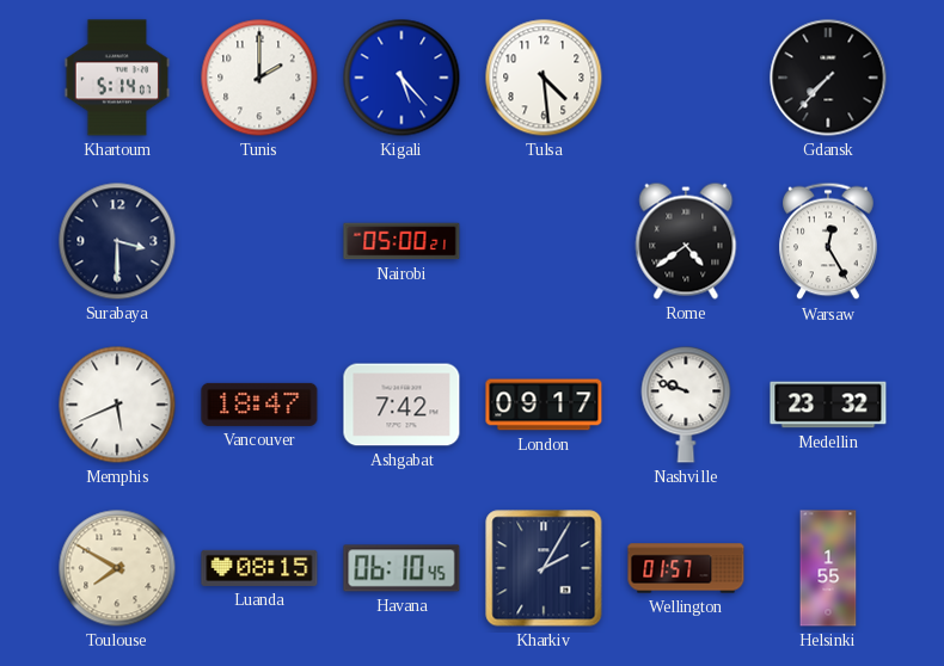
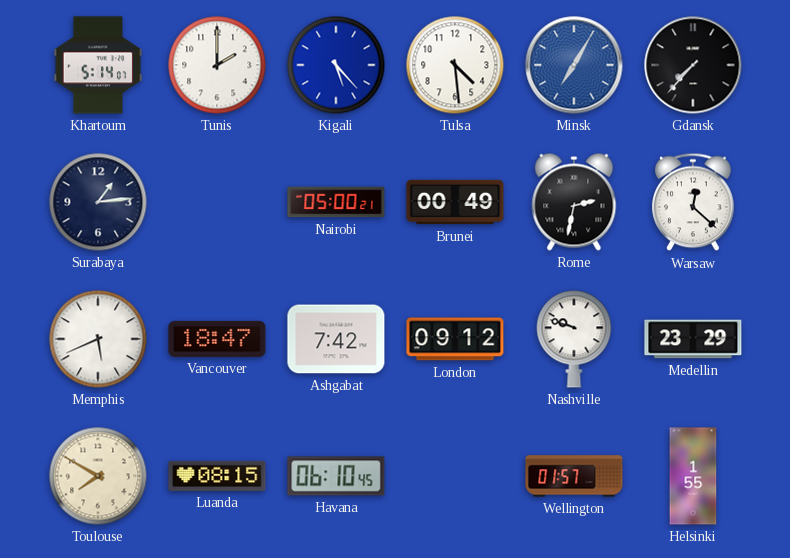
Minsk: none -> 7:05
Surabaya: 3:30 -> 1:14
Brunei: none -> 00:49
Rome: 4:39 -> 2:32
Warsaw: 12:25 -> 12:22
London: 09:17 -> 09:12
Medellin: 23:32 -> 23:29
Kharkiv: 2:05 -> none
